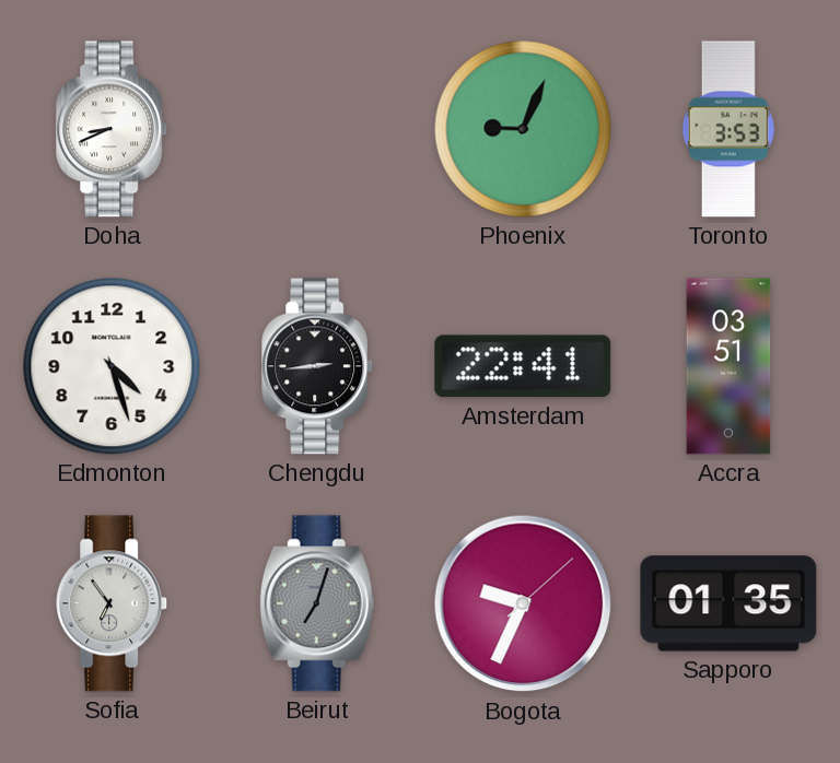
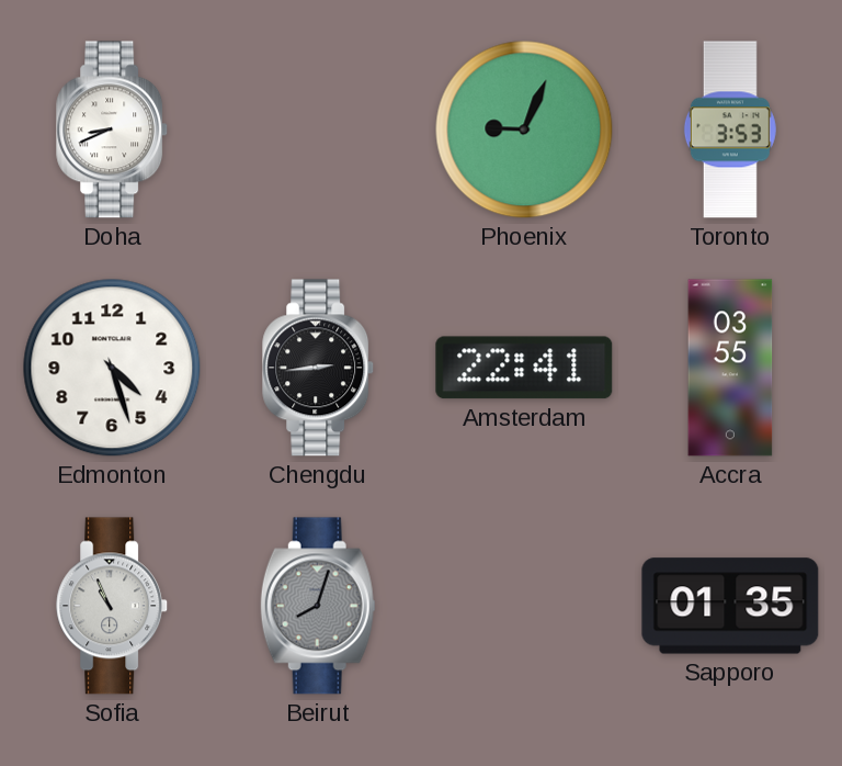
Accra: 03:51 -> 03:55
Sofia: 6:54 -> 10:56
Beirut: 7:03 -> 8:03
Bogota: 9:34 -> none
